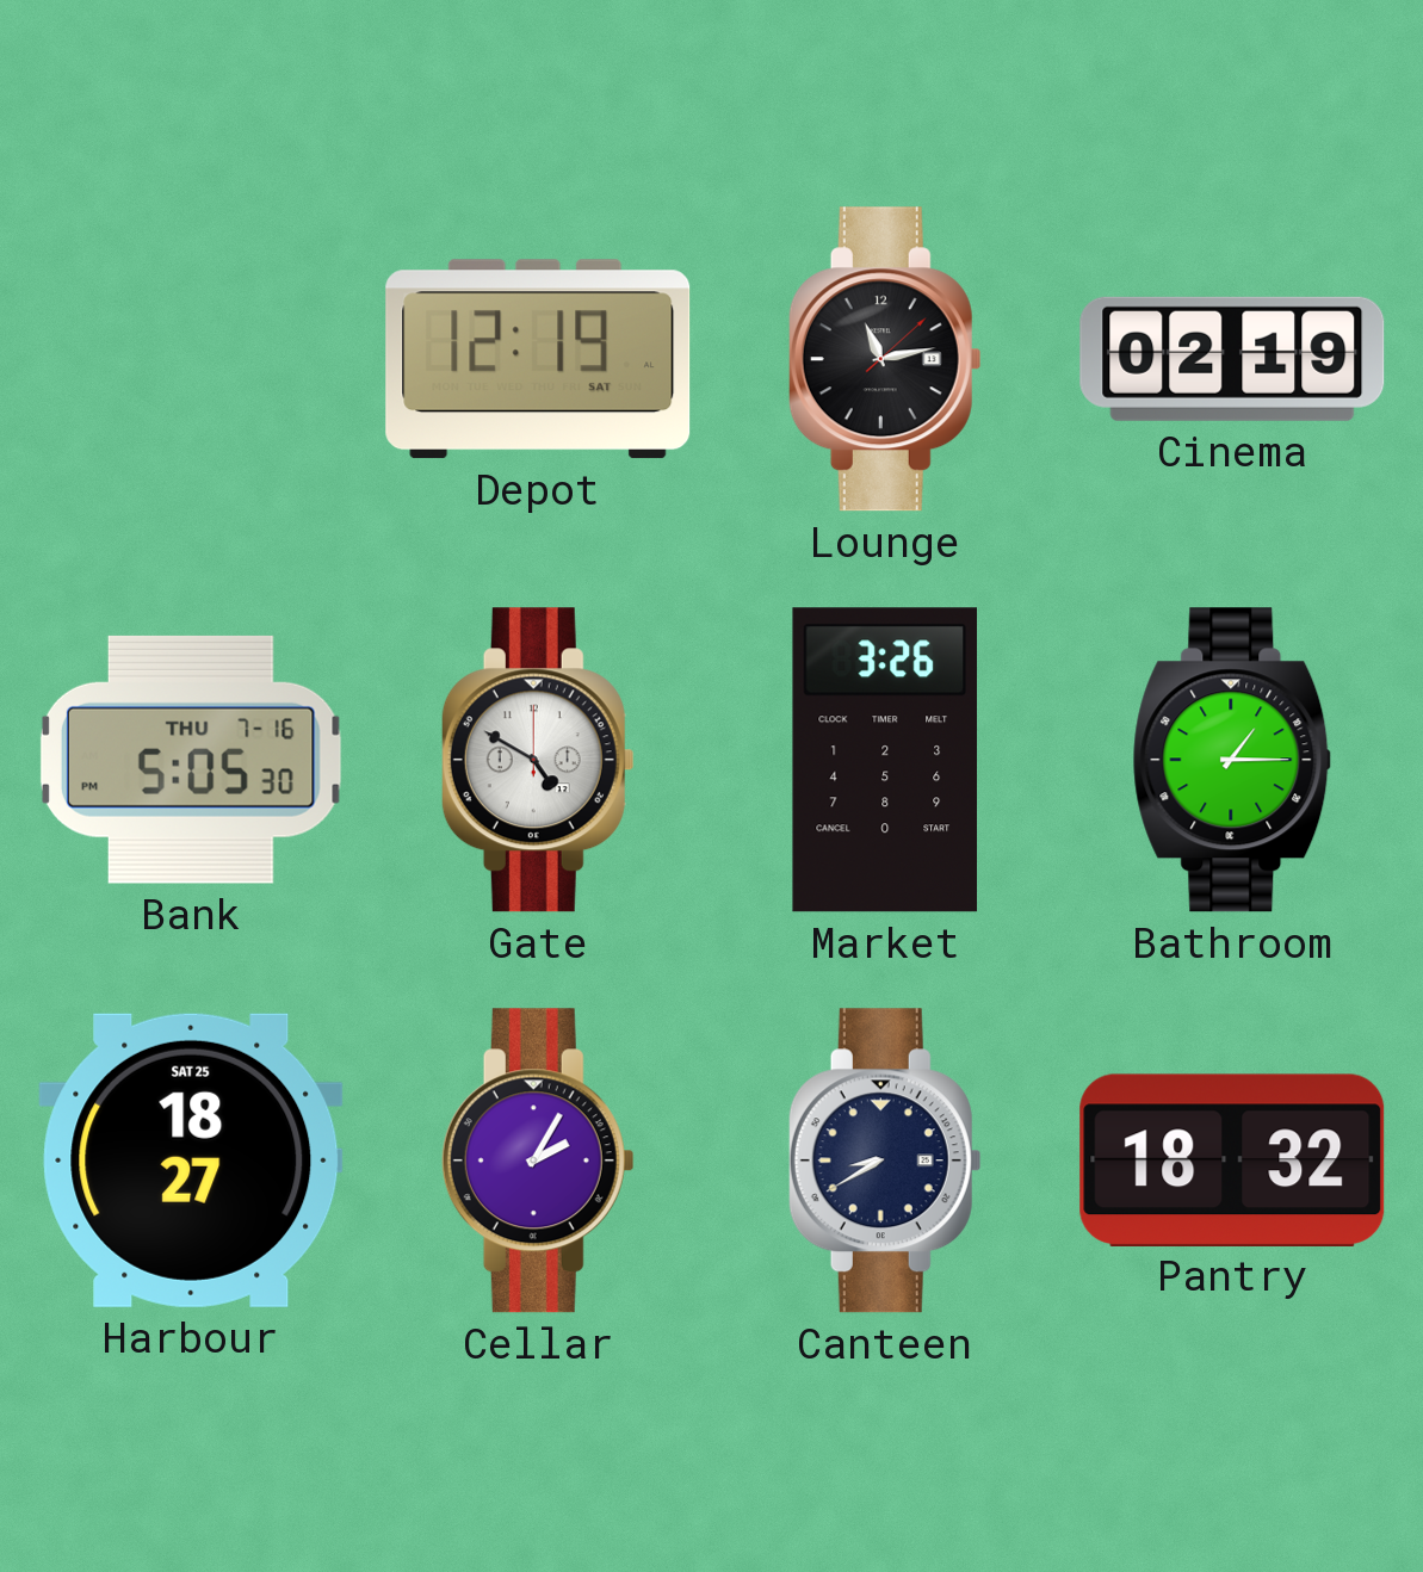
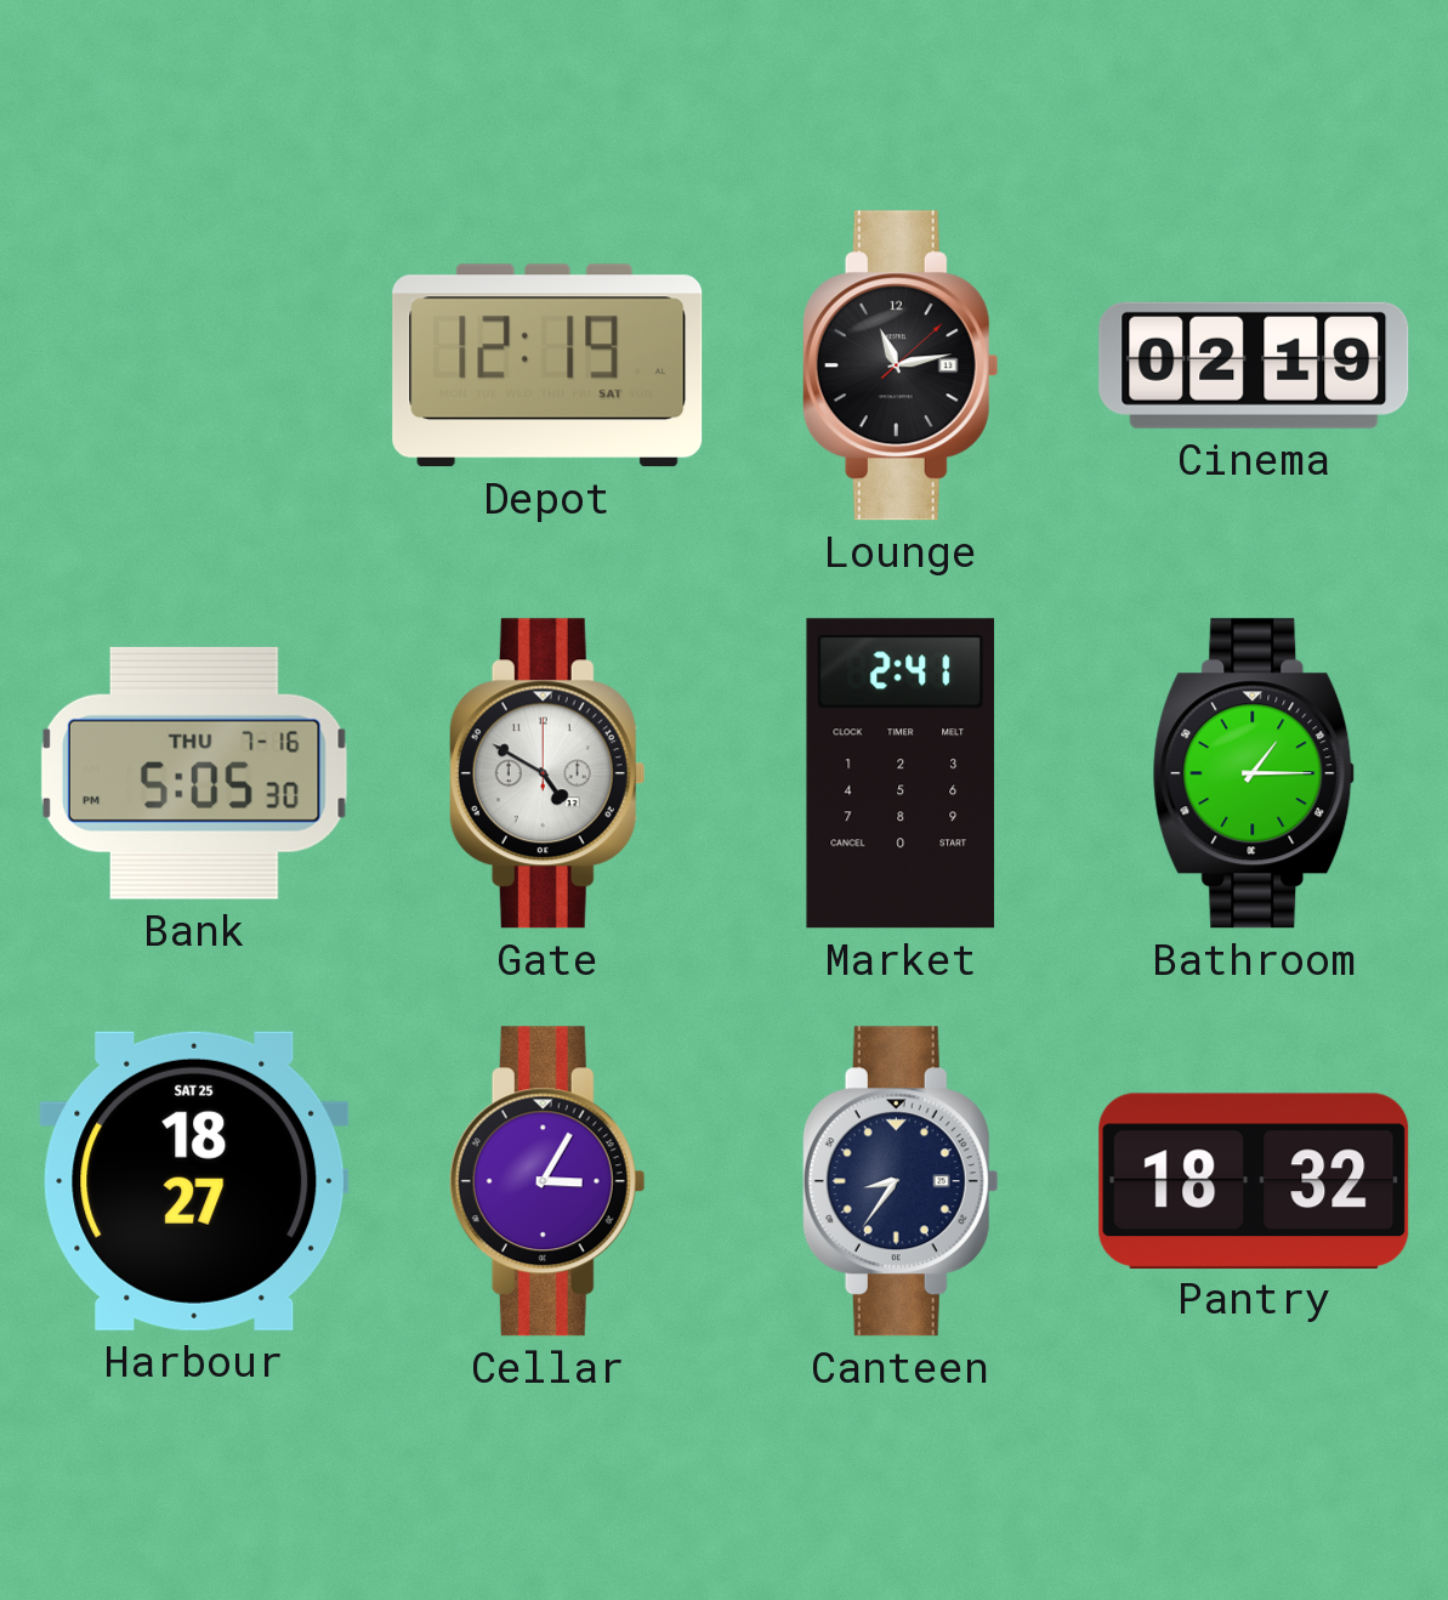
Market: 3:26 -> 2:41
Cellar: 2:05 -> 3:05
Canteen: 8:40 -> 8:36
